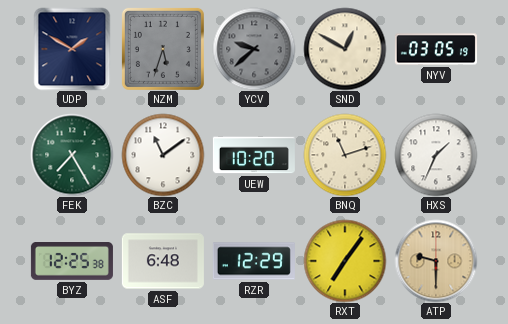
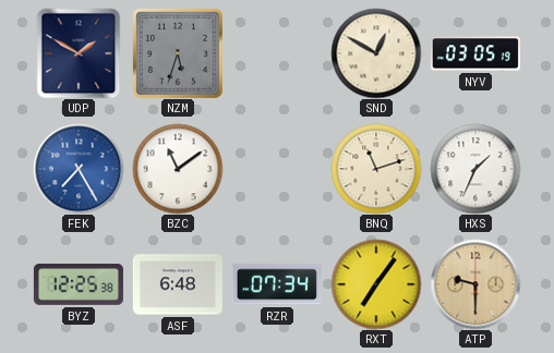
YCV: 9:38 -> none
FEK dial: green -> blue
UEW: 10:20 -> none
RZR: 12:29 -> 07:34
